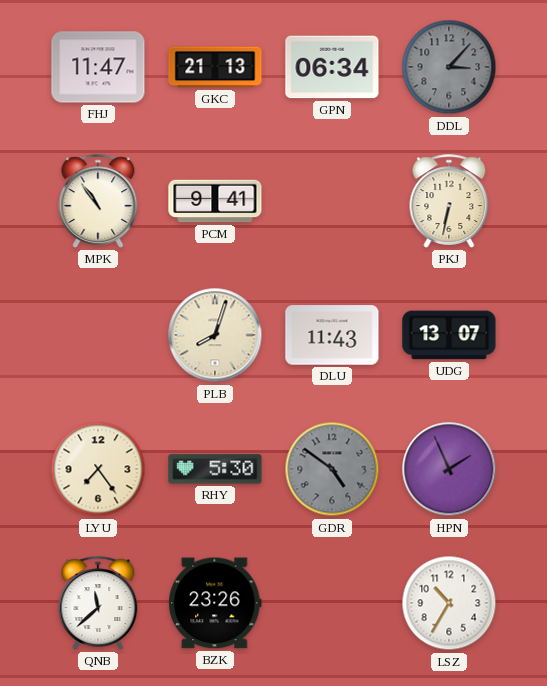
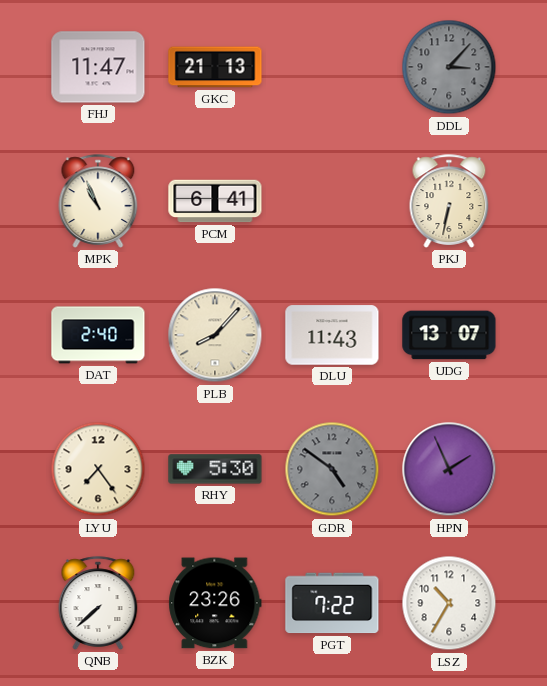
GPN: 06:34 -> none
MPK: 10:54 -> 10:56
PCM: 9:41 -> 6:41
DAT: none -> 2:40
PLB: 8:03 -> 8:07
QNB: 11:38 -> 7:38
PGT: none -> 7:22
